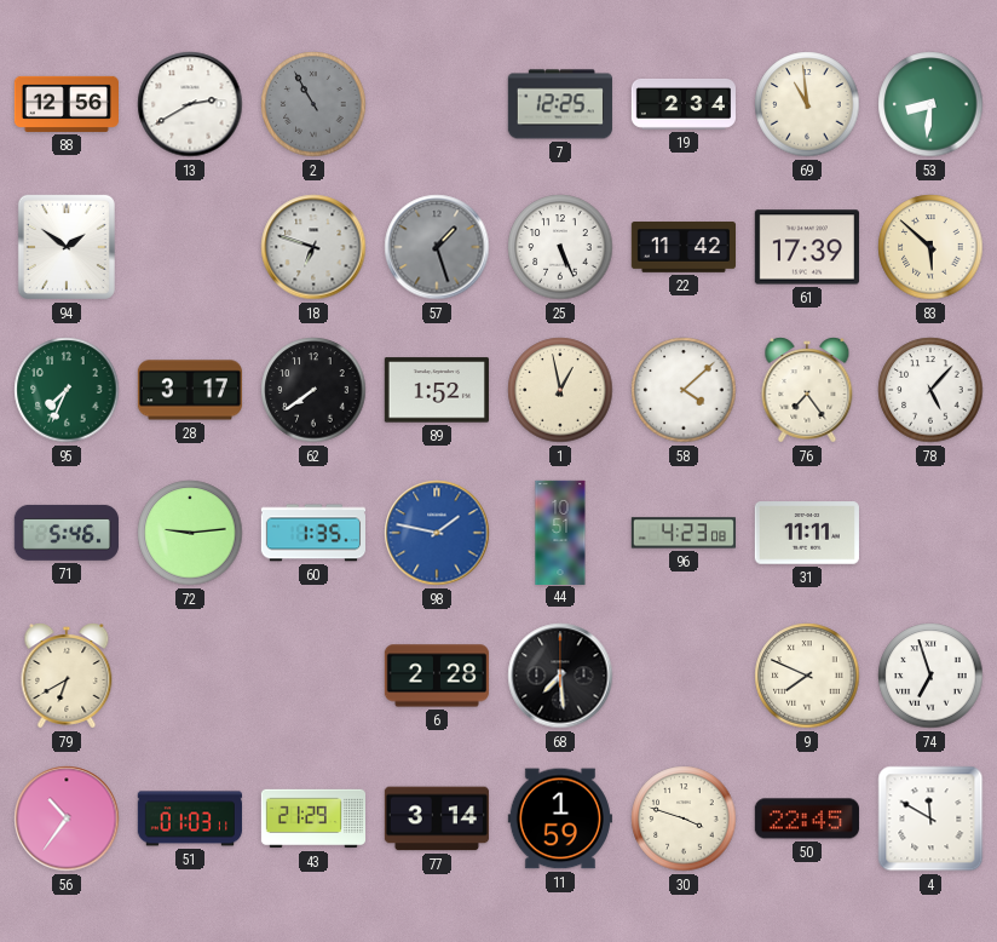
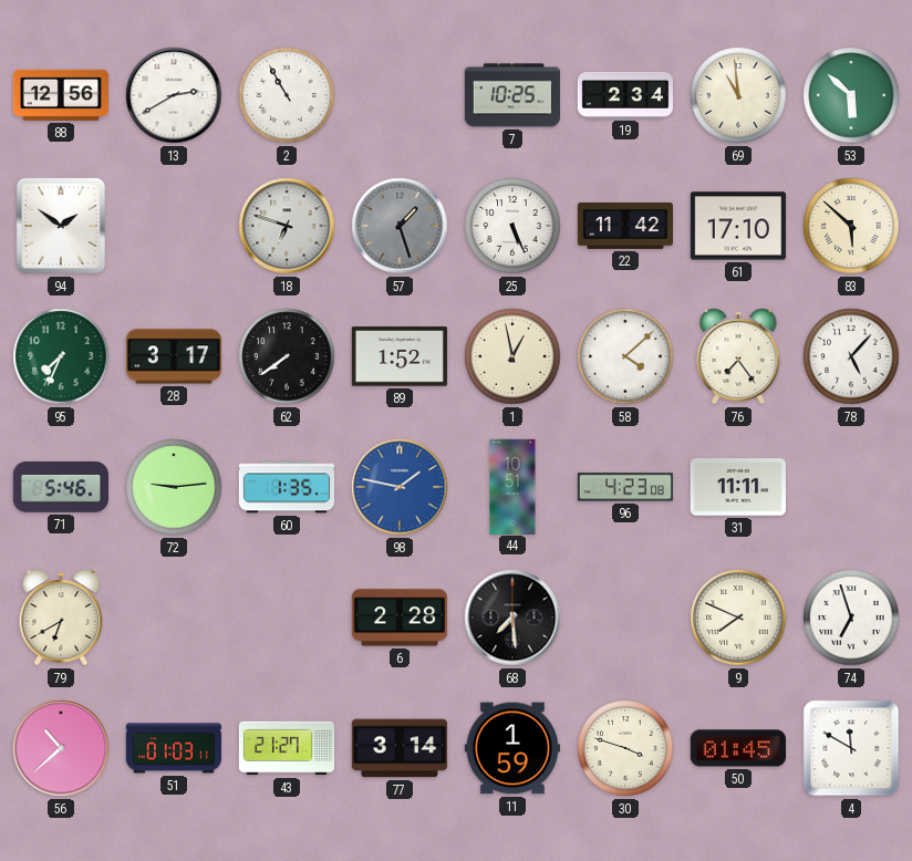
2 dial: grey -> white
7: 12:25 -> 10:25
53: 8:31 -> 5:52
61: 17:39 -> 17:10
56: 10:36 -> 10:38
43: 21:29 -> 21:27
50: 22:45 -> 01:45
